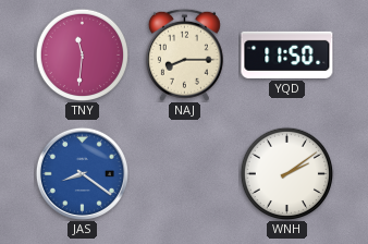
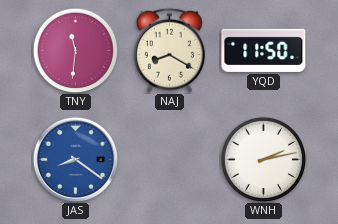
NAJ: 8:15 -> 8:20
WNH: 2:09 -> 2:13
